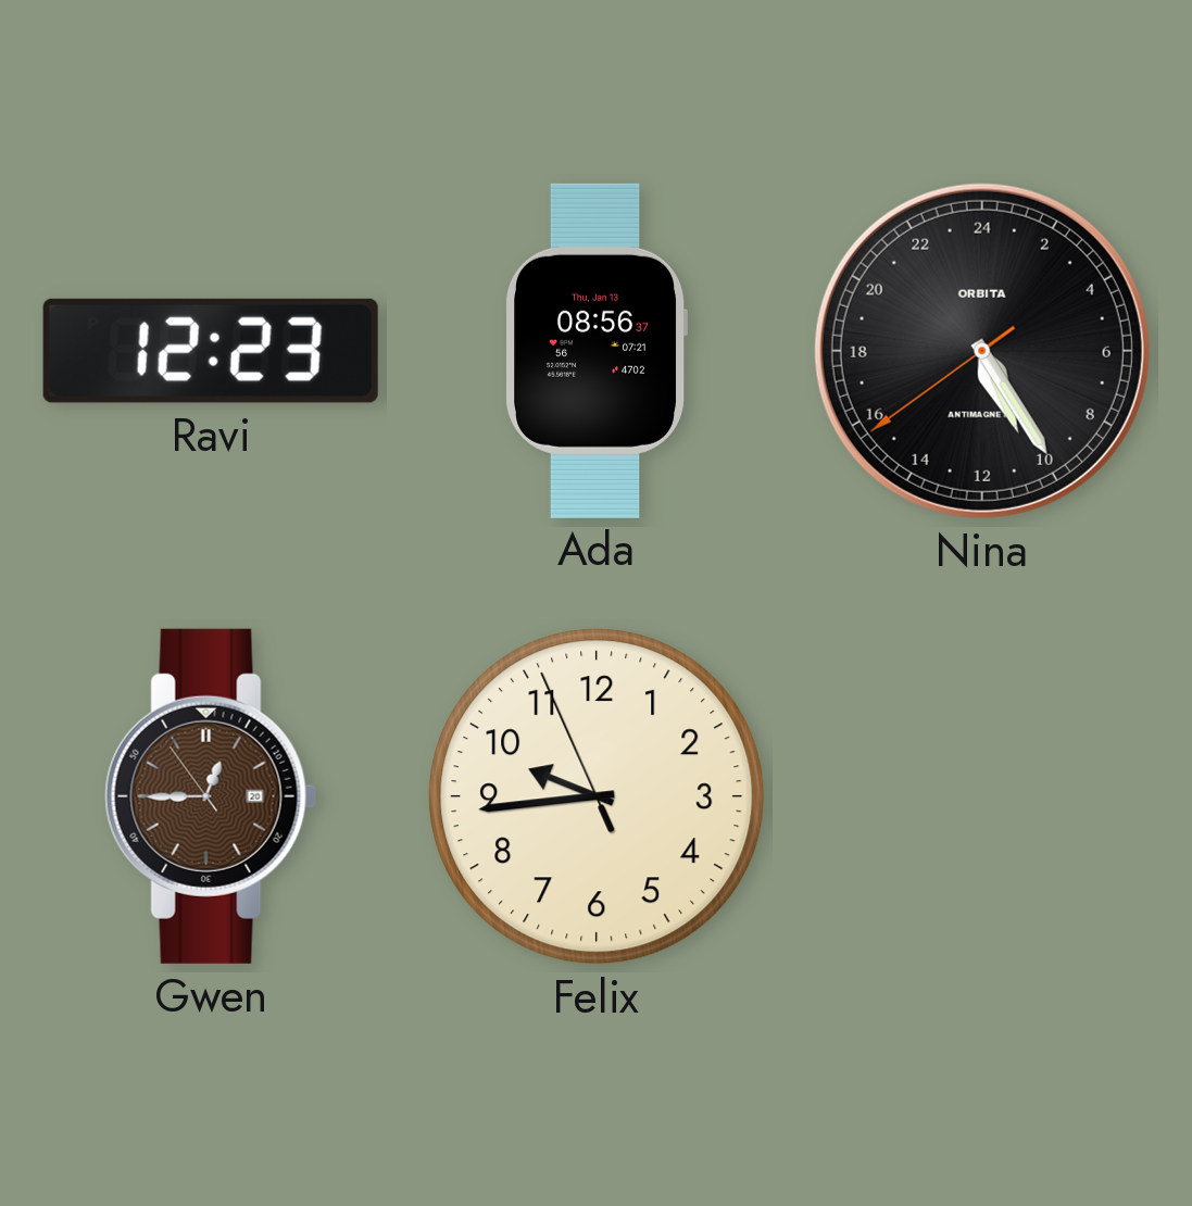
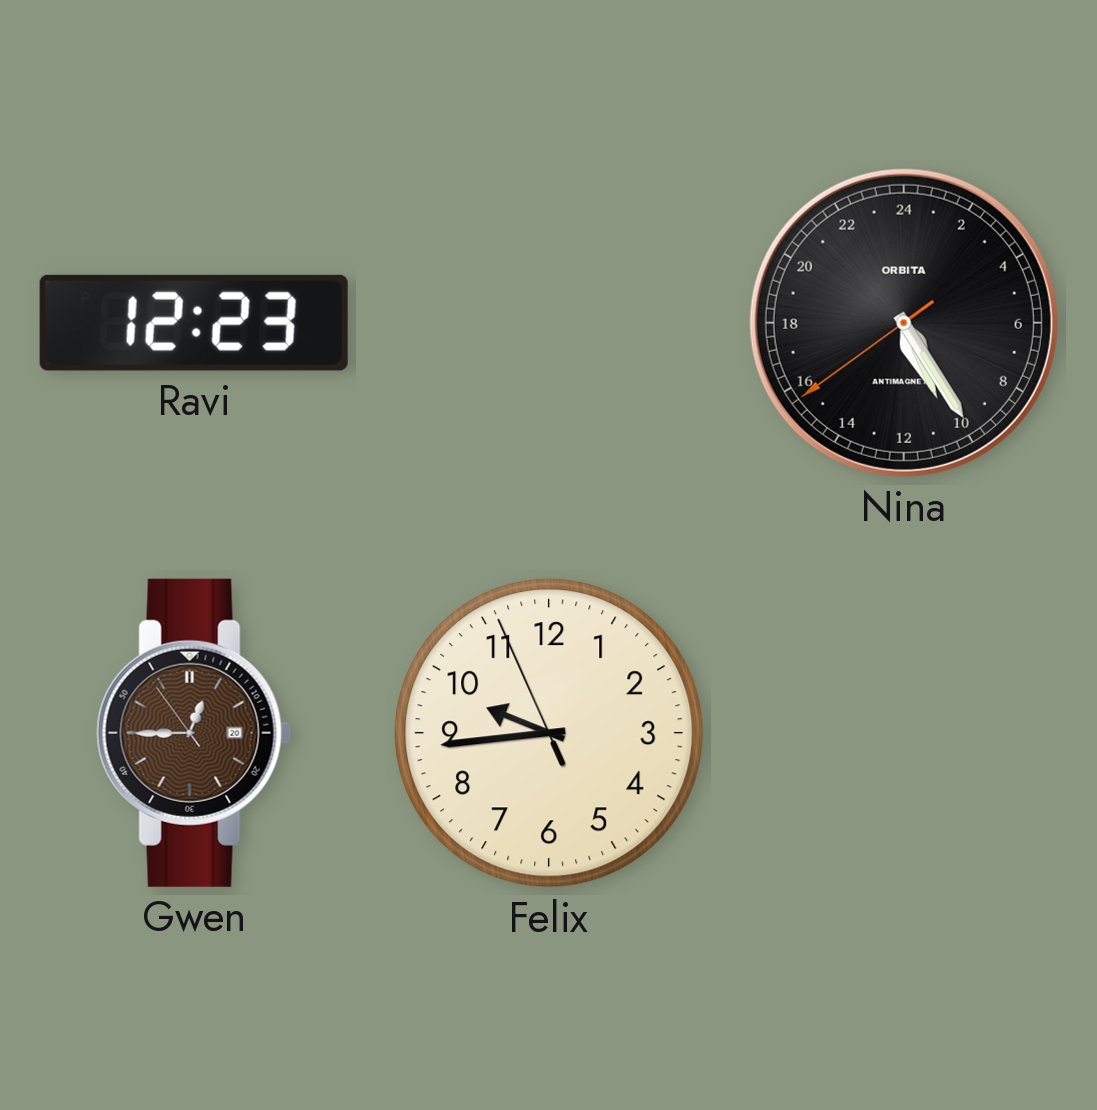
Ada: 08:56 -> none
